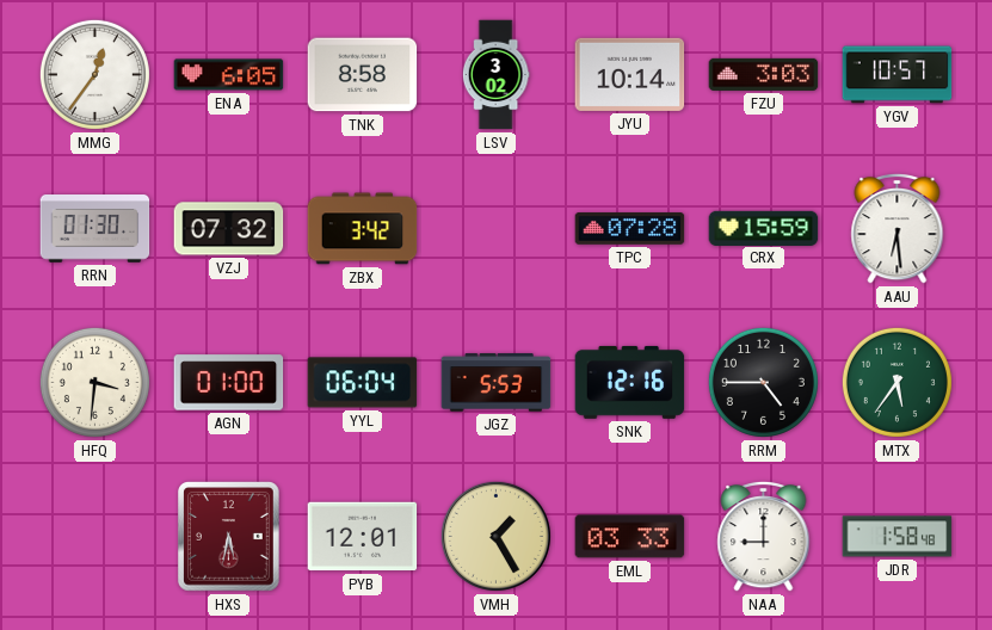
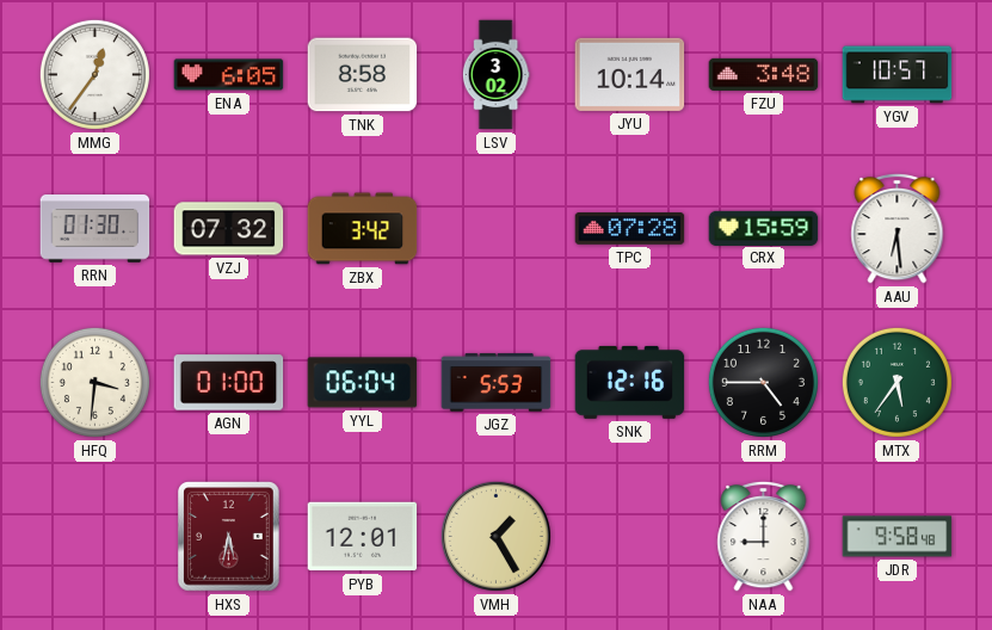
FZU: 3:03 -> 3:48
EML: 03:33 -> none
JDR: 1:58 -> 9:58
